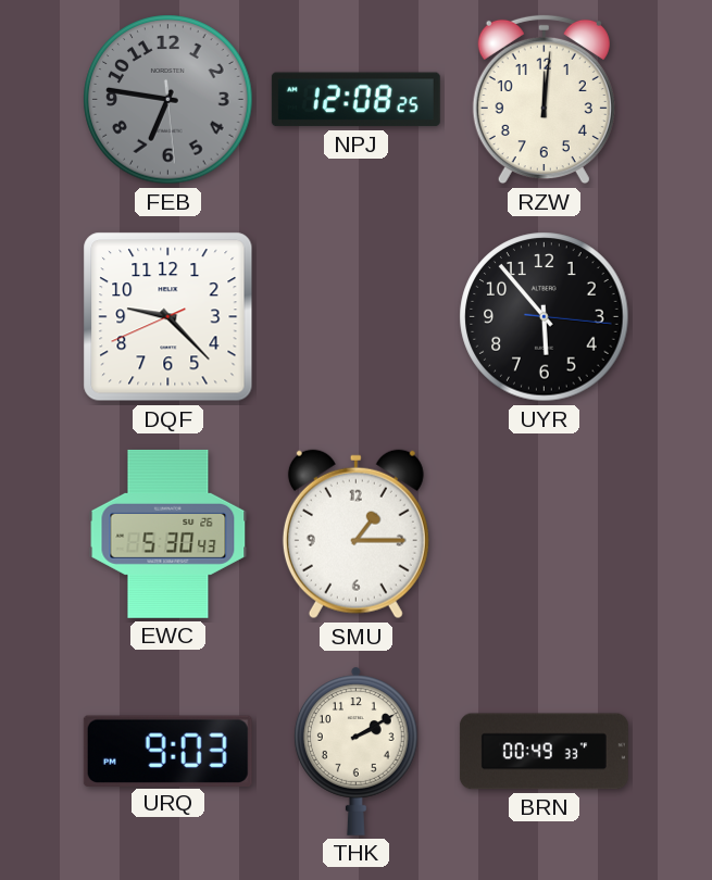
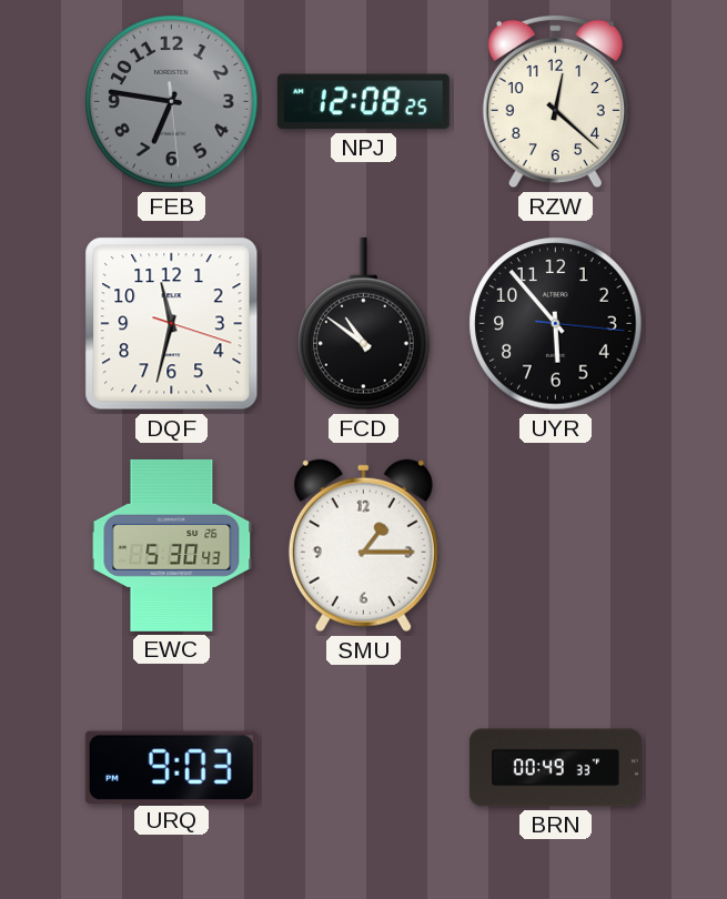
RZW: 12:01 -> 12:22
DQF: 9:22 -> 11:32
FCD: none -> 10:51
THK: 2:10 -> none
